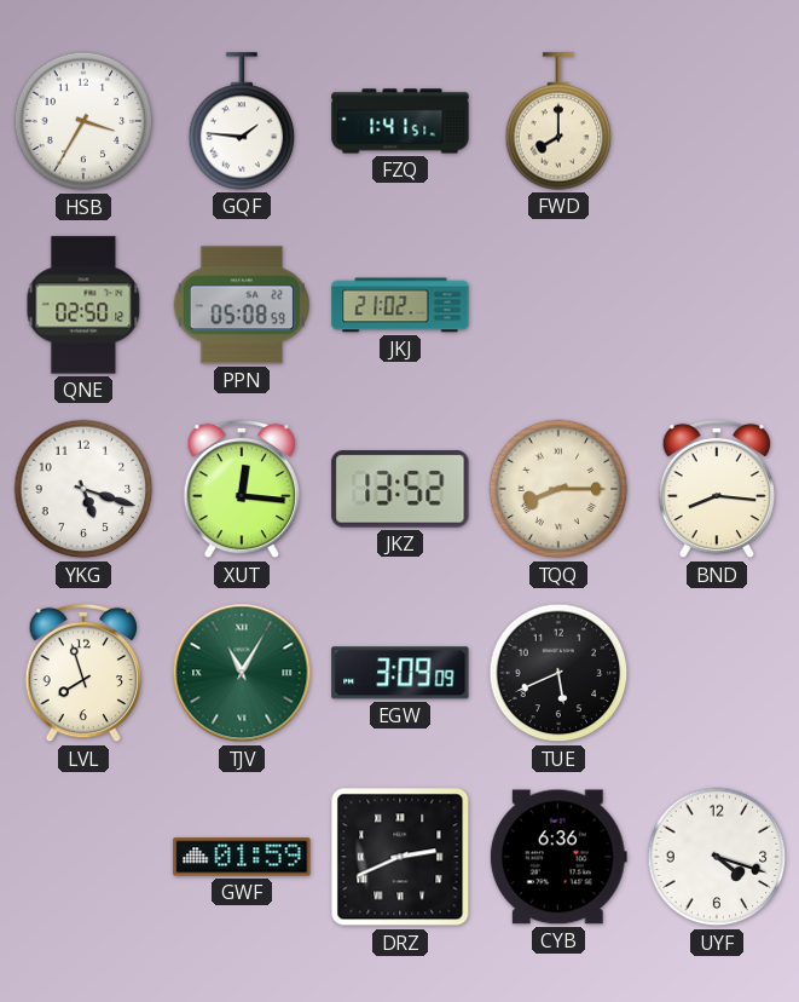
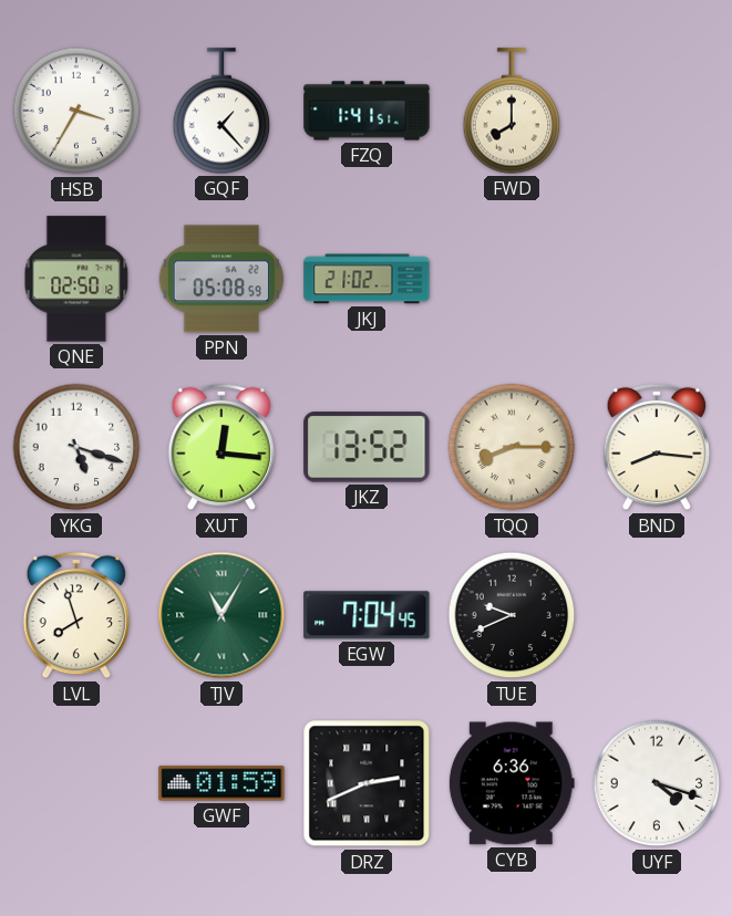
GQF: 1:46 -> 1:23
EGW: 3:09 -> 7:04
TUE: 5:41 -> 9:41
